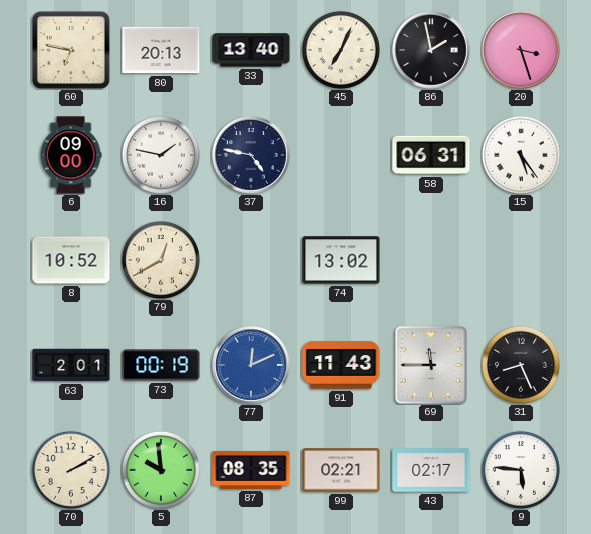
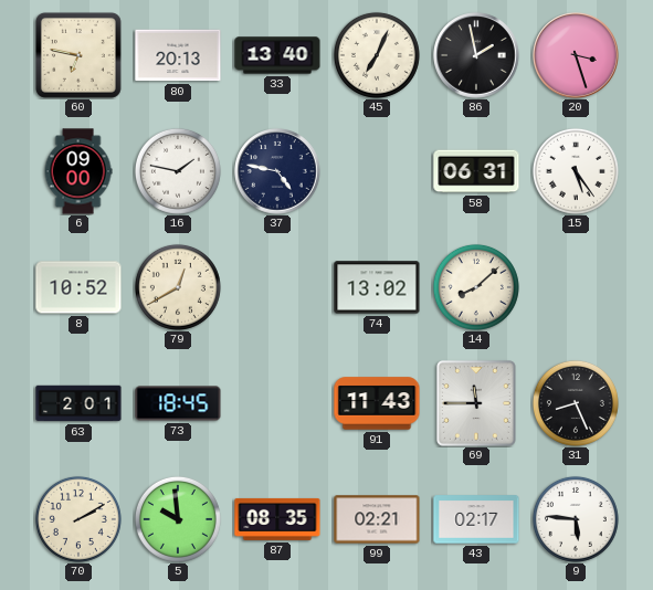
14: none -> 8:08
73: 00:19 -> 18:45
77: 12:11 -> none
